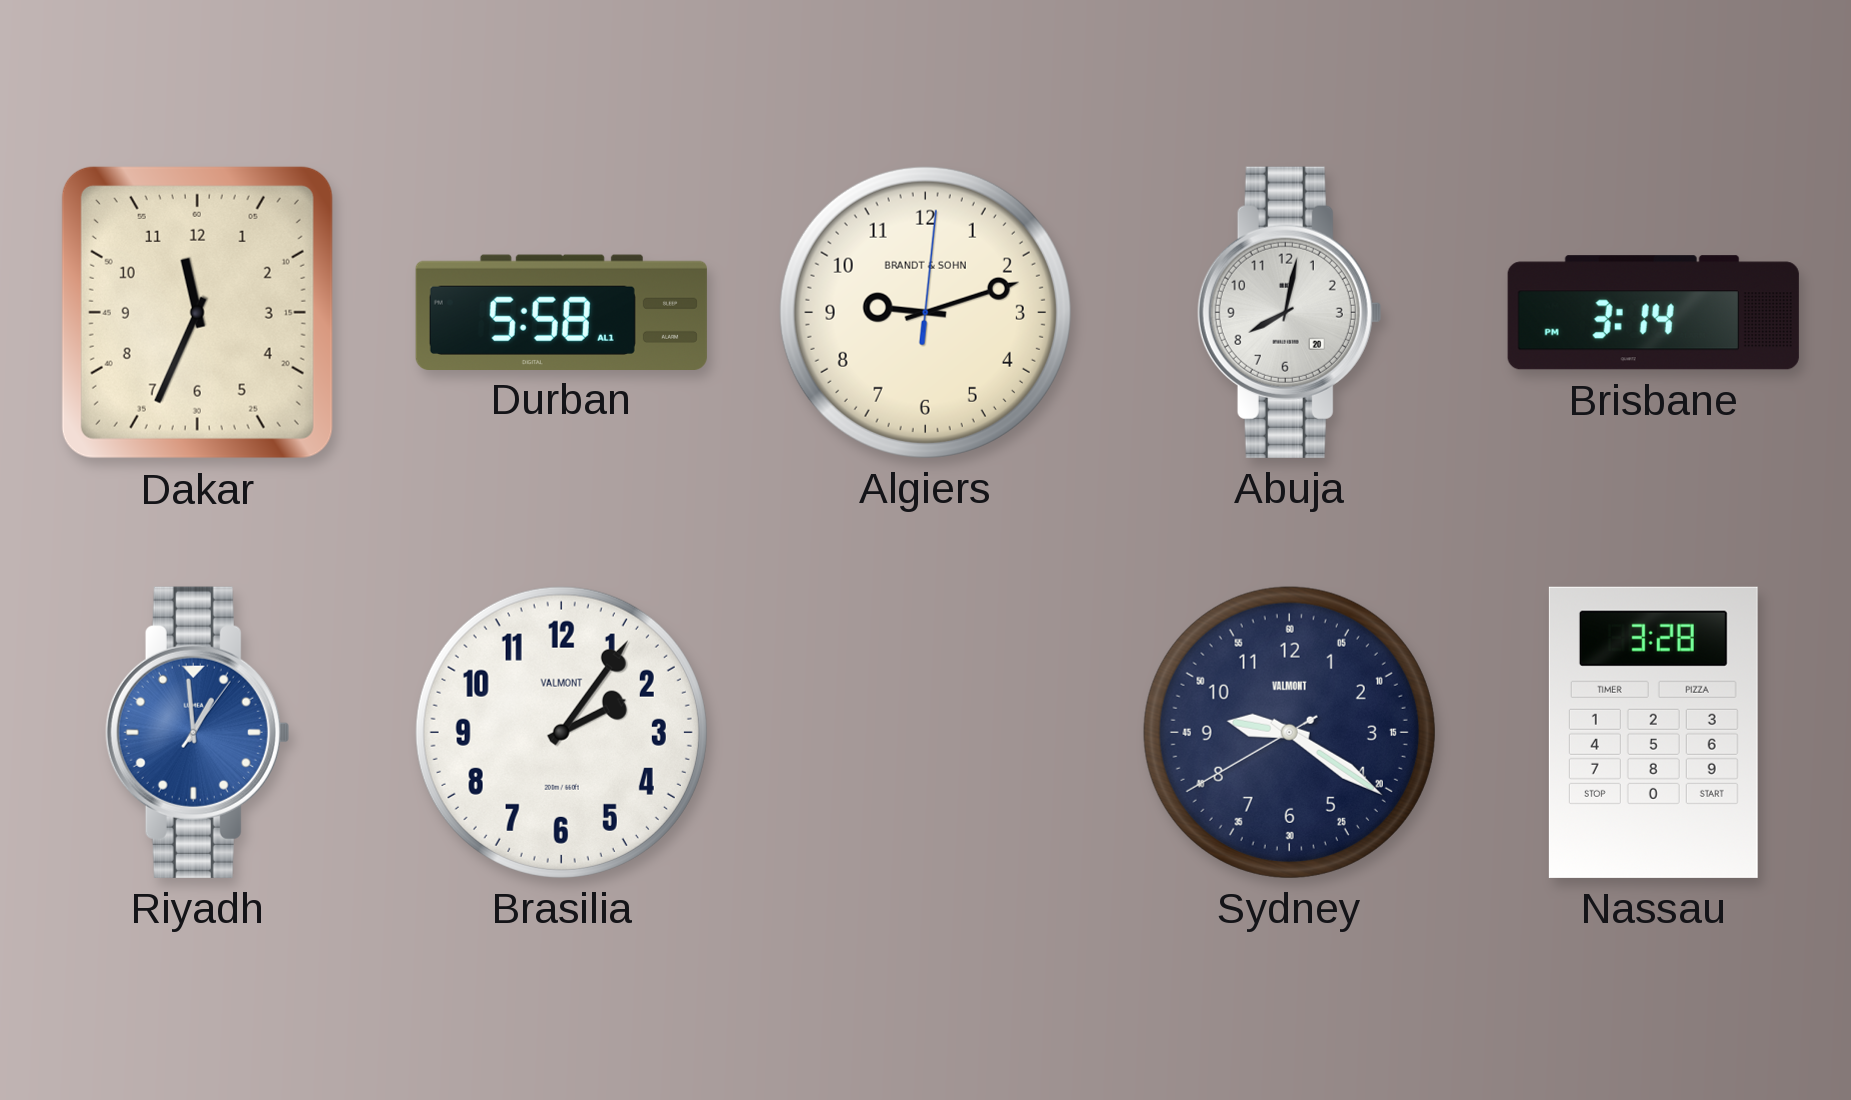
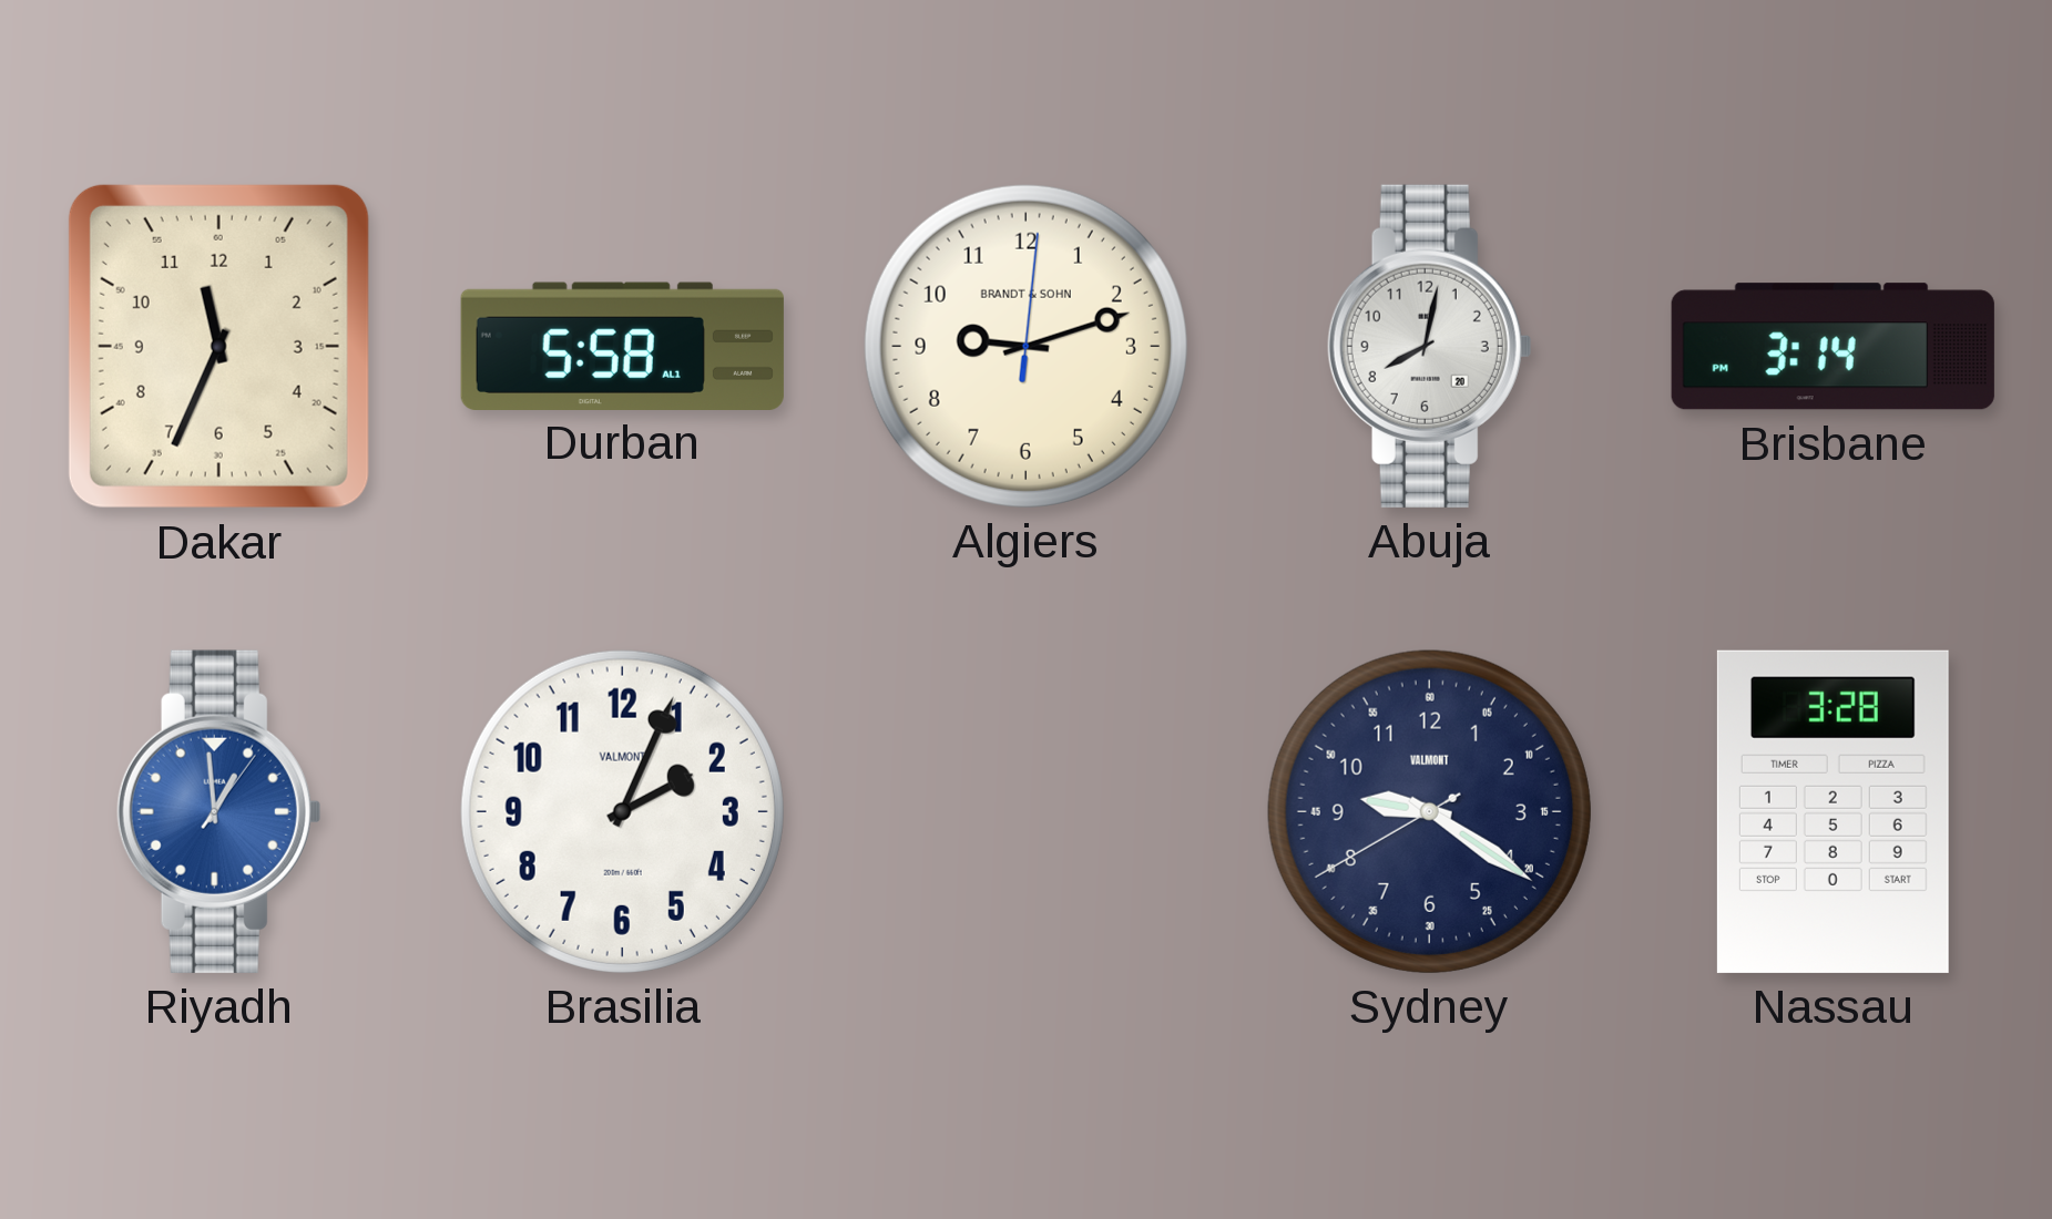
Brasilia: 2:06 -> 2:04
